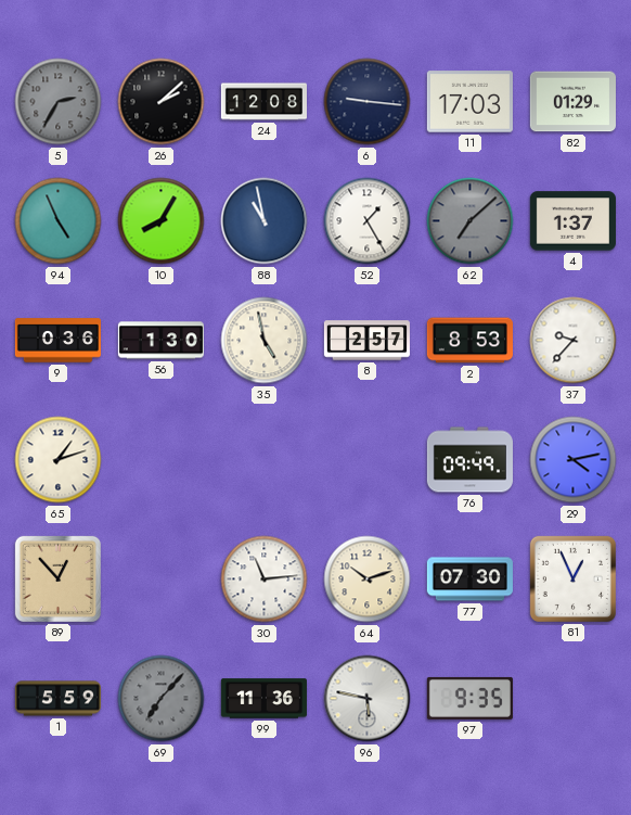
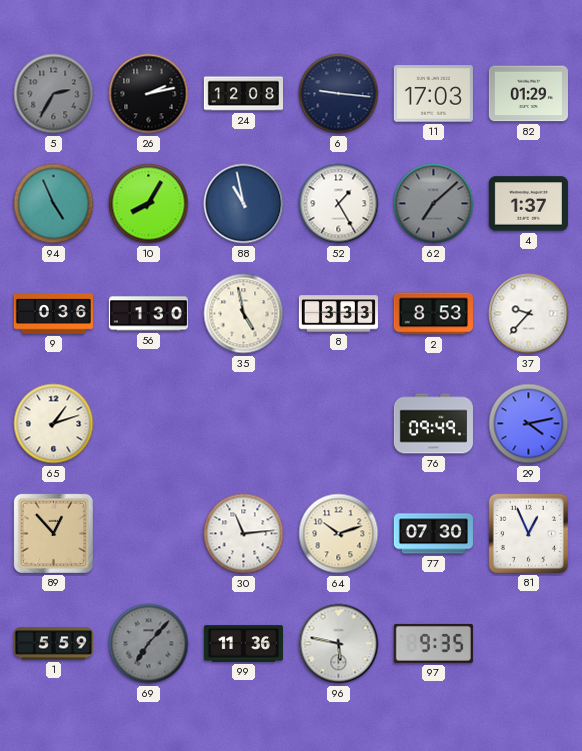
26: 2:08 -> 2:13
8: 2:57 -> 3:33
